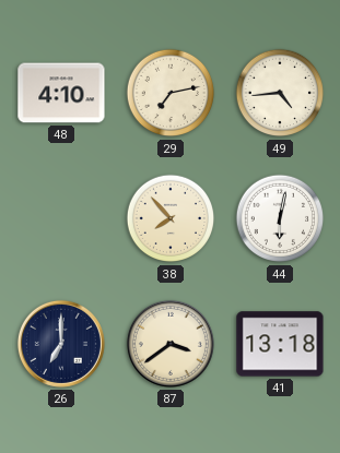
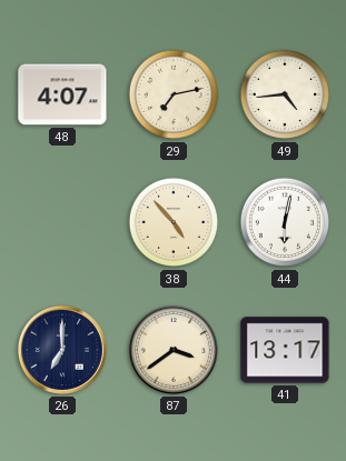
48: 4:10 -> 4:07
38: 7:53 -> 4:53
41: 13:18 -> 13:17
